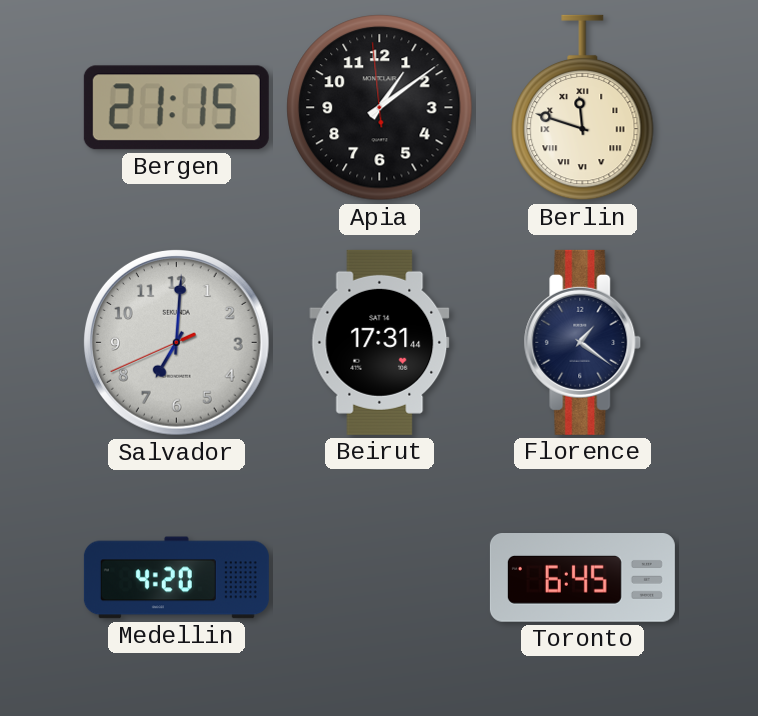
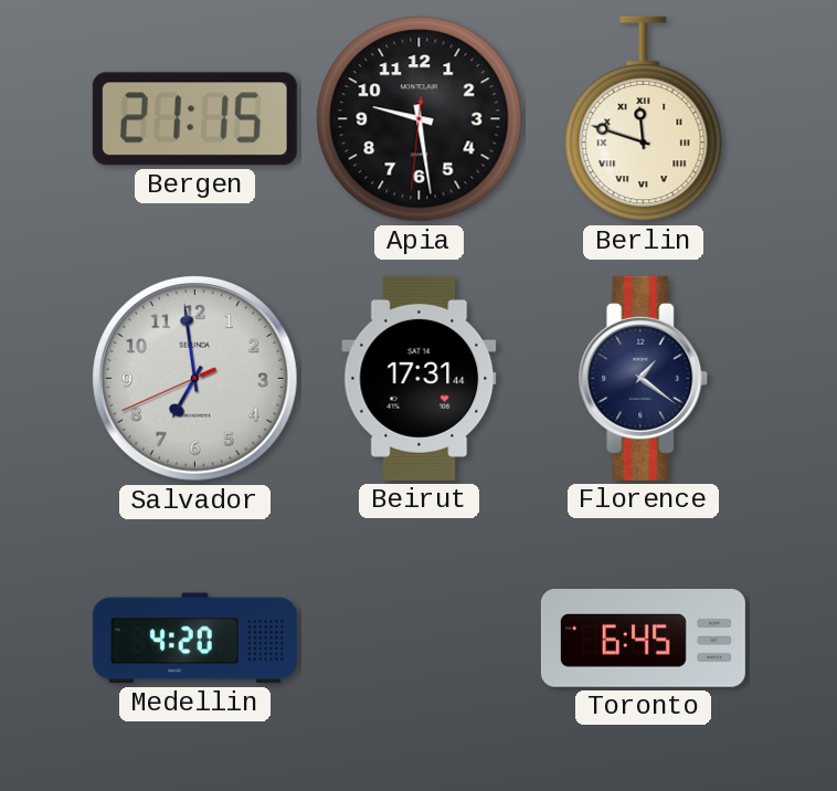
Apia: 1:08 -> 9:28
Salvador: 7:00 -> 6:58
